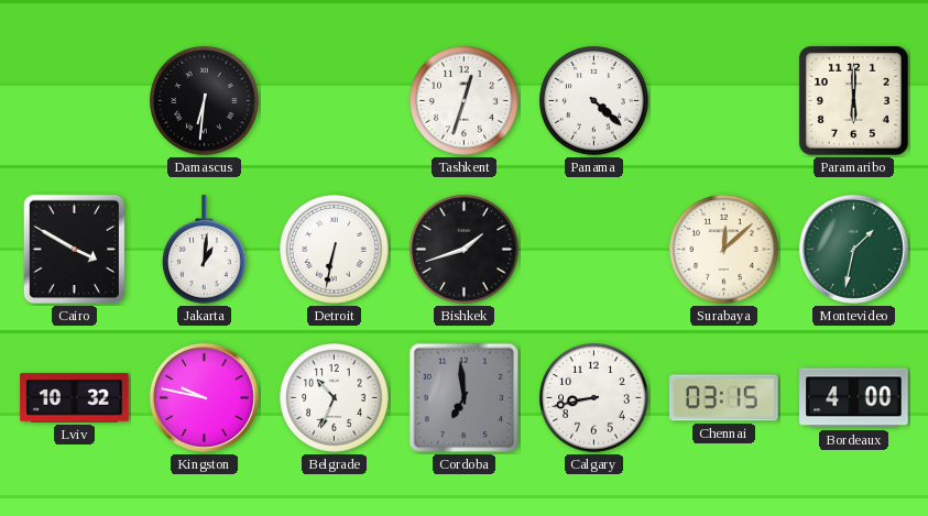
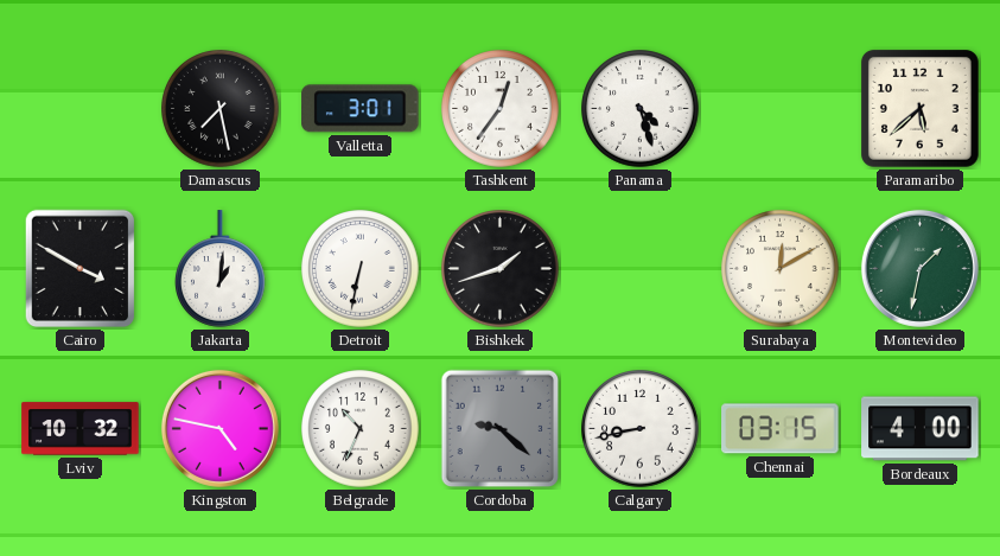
Damascus: 6:31 -> 7:28
Valletta: none -> 3:01
Tashkent: 12:33 -> 12:36
Panama: 4:22 -> 4:27
Paramaribo: 6:00 -> 5:38
Surabaya: 12:08 -> 12:10
Kingston: 9:47 -> 4:47
Cordoba: 6:59 -> 9:22
